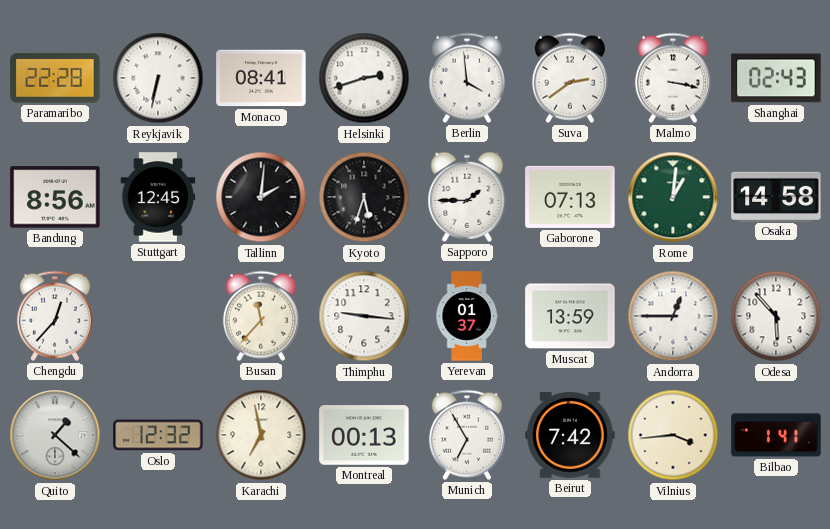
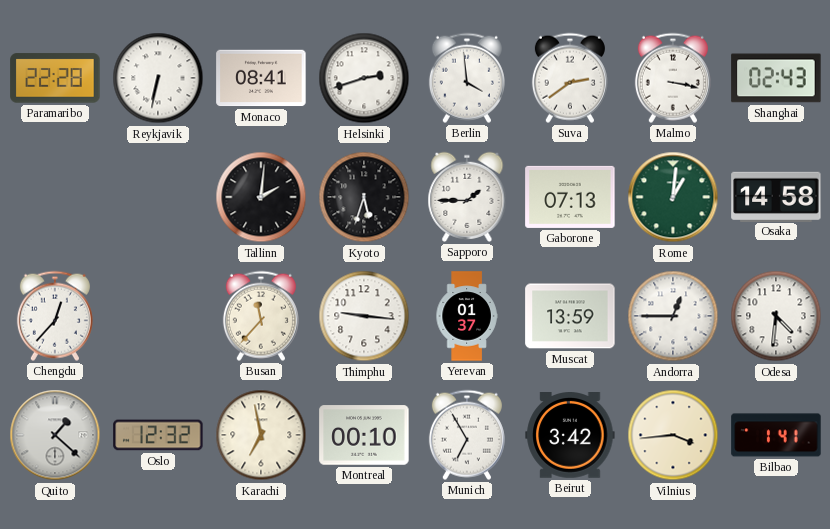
Bandung: 8:56 -> none
Stuttgart: 12:45 -> none
Odesa: 5:53 -> 4:31
Montreal: 00:13 -> 00:10
Beirut: 7:42 -> 3:42
